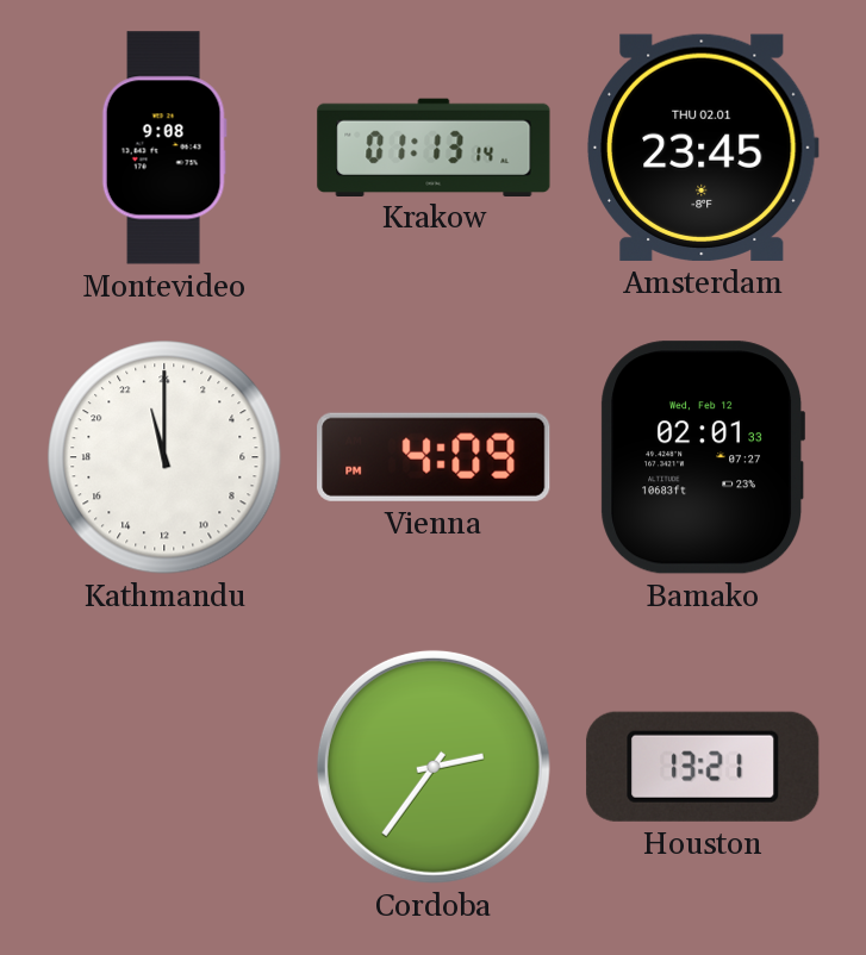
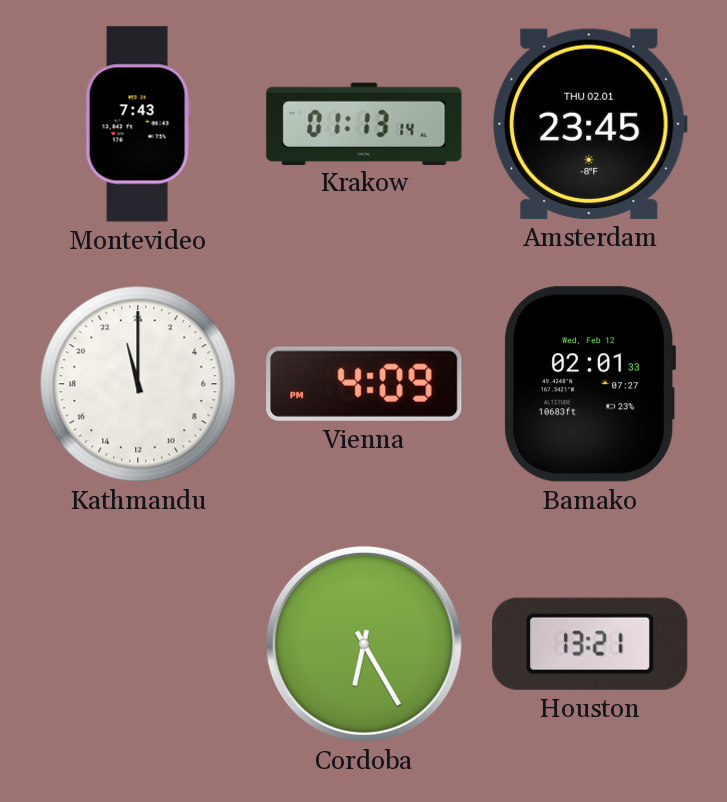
Montevideo: 9:08 -> 7:43
Cordoba: 2:36 -> 6:25
